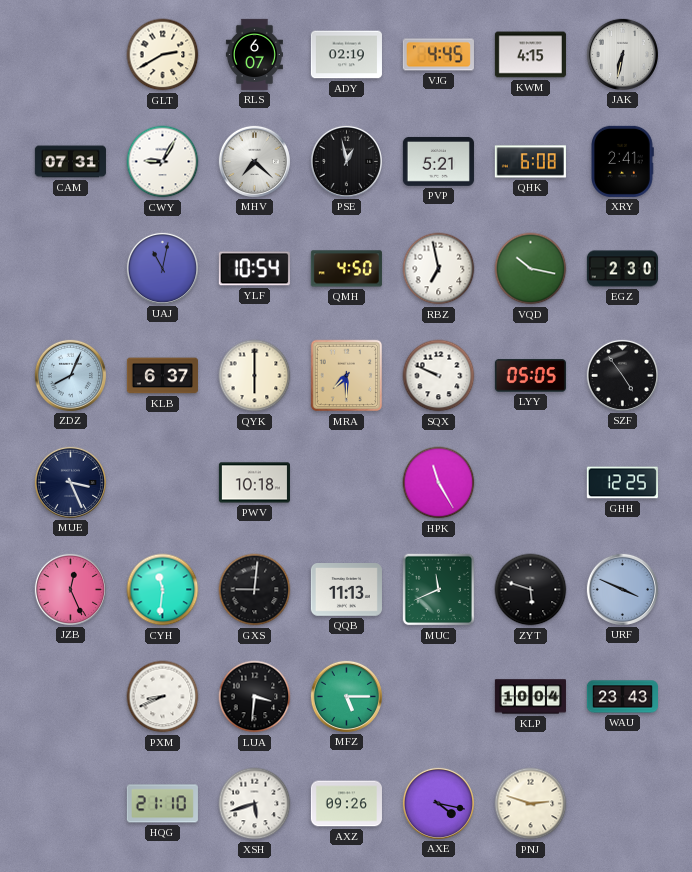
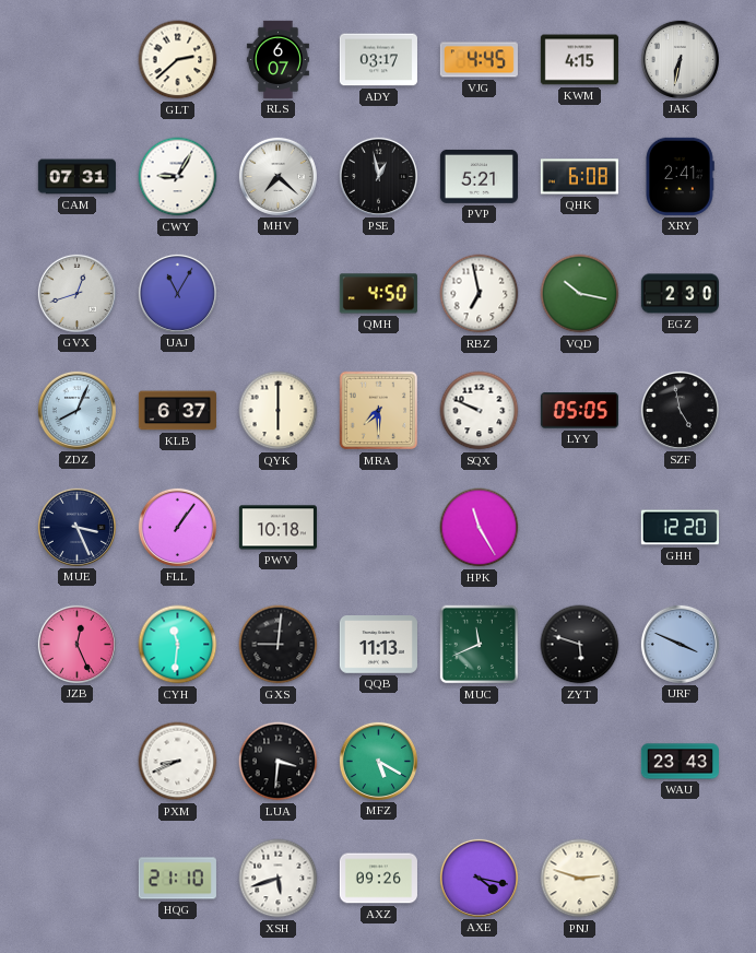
GLT: 2:40 -> 2:38
ADY: 02:19 -> 03:17
GVX: none -> 12:42
UAJ: 11:02 -> 11:05
YLF: 10:54 -> none
SZF: 4:54 -> 4:58
FLL: none -> 1:06
GHH: 12:25 -> 12:20
MFZ: 5:15 -> 5:20
KLP: 10:04 -> none
